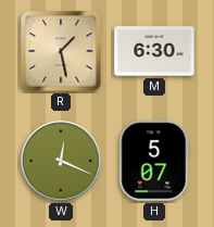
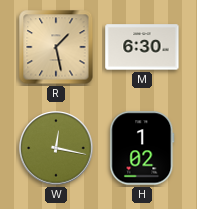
W: 12:19 -> 12:17
H: 5:07 -> 1:02
